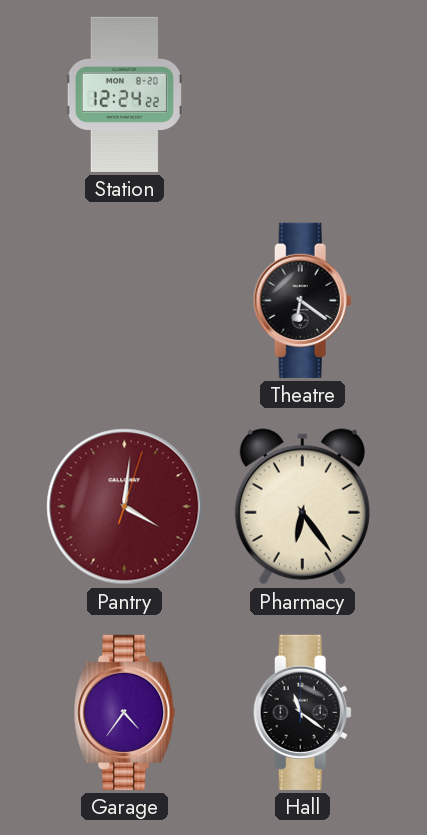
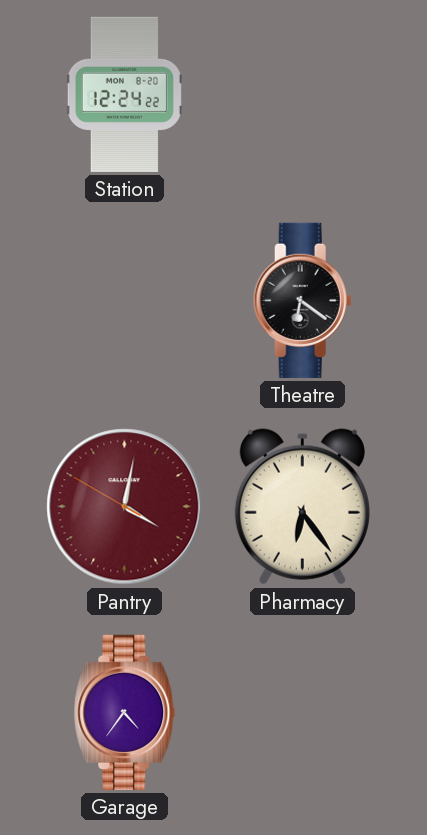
Pantry: 4:01:03 -> 4:01:50
Hall: 11:21 -> none
